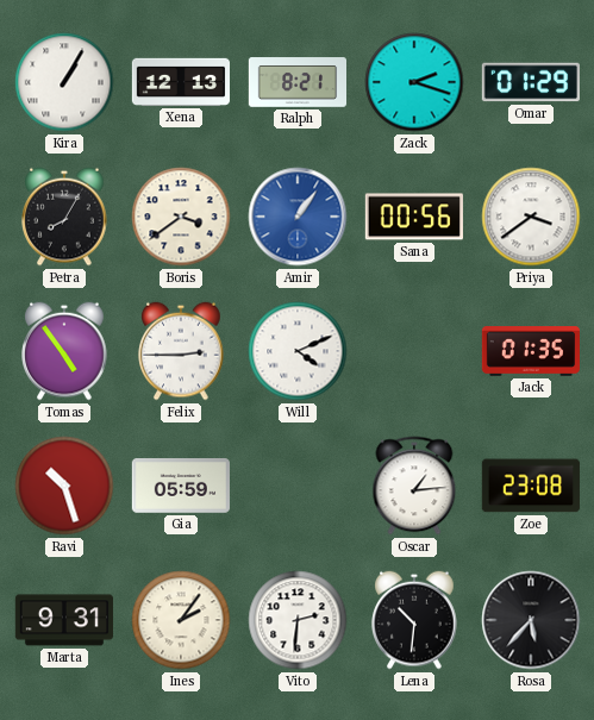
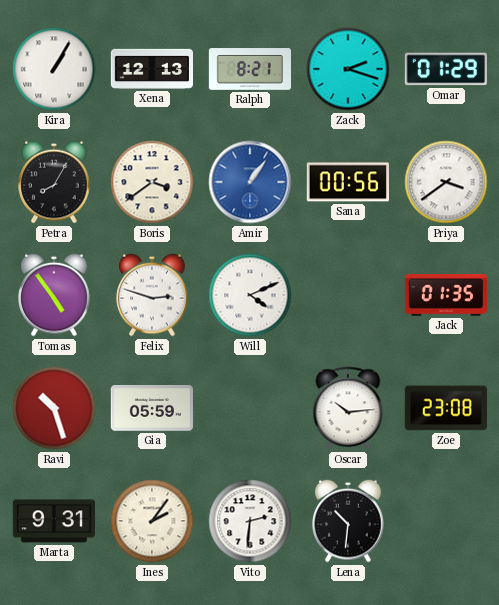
Felix: 2:45 -> 2:48
Oscar: 1:14 -> 10:14
Rosa: 5:37 -> none
